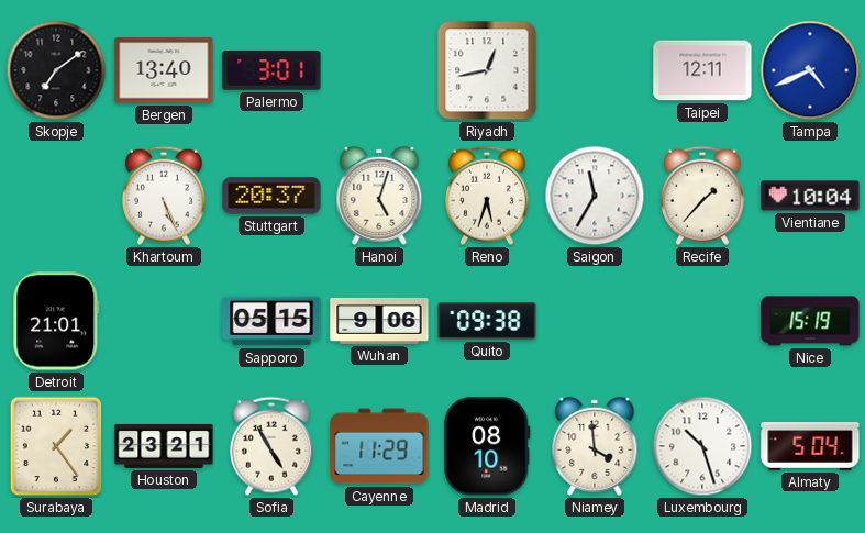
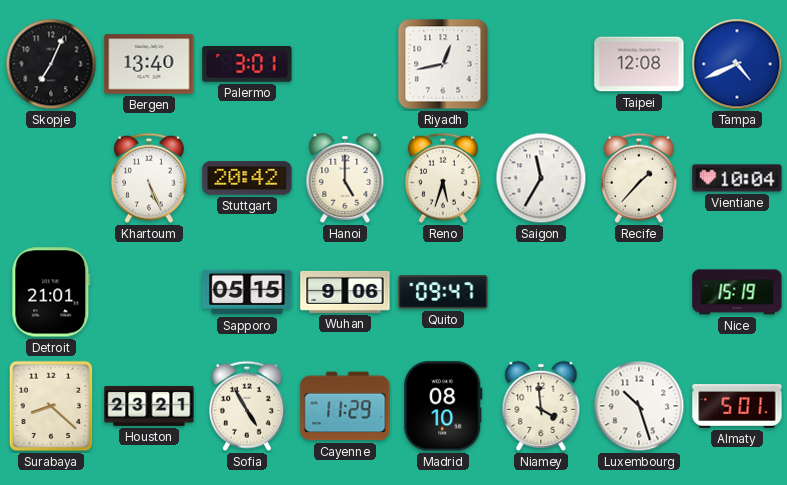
Skopje: 7:09 -> 7:04
Taipei: 12:11 -> 12:08
Stuttgart: 20:37 -> 20:42
Hanoi: 5:03 -> 5:00
Quito: 09:38 -> 09:47
Surabaya: 1:24 -> 8:22
Almaty: 5:04 -> 5:01
